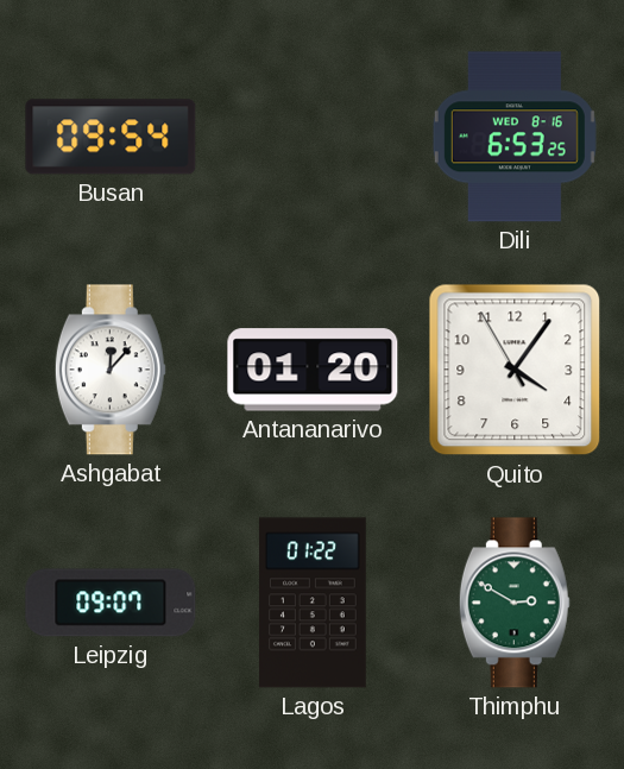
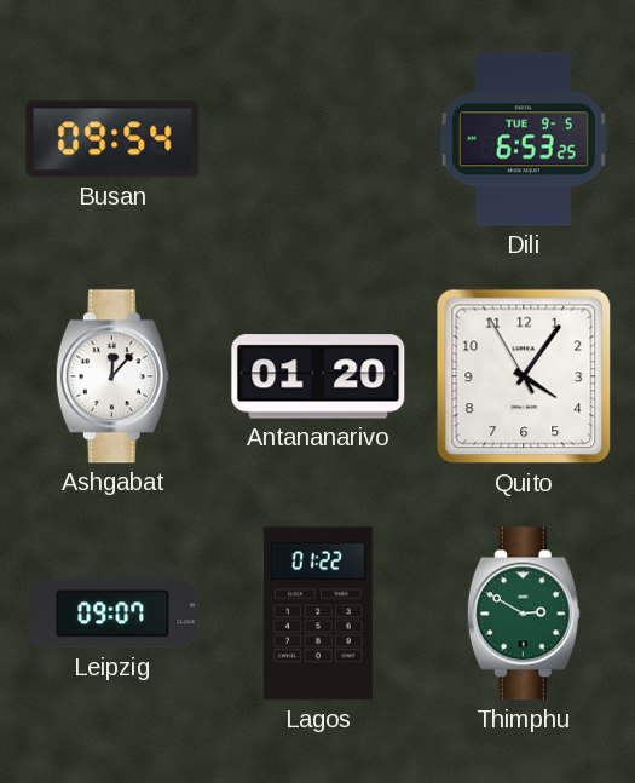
Dili date: WED 8-16 -> TUE 9-5
